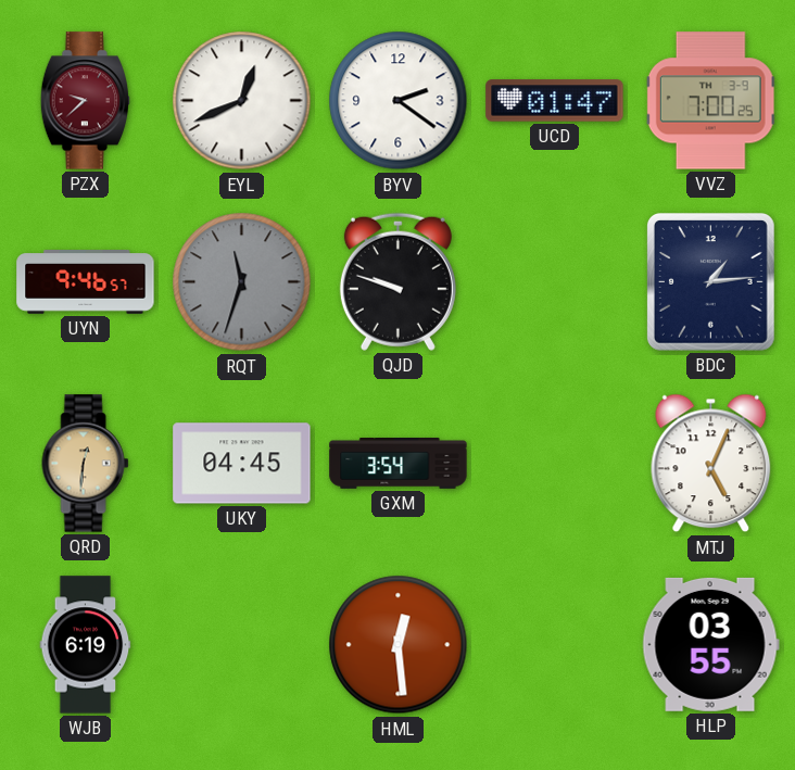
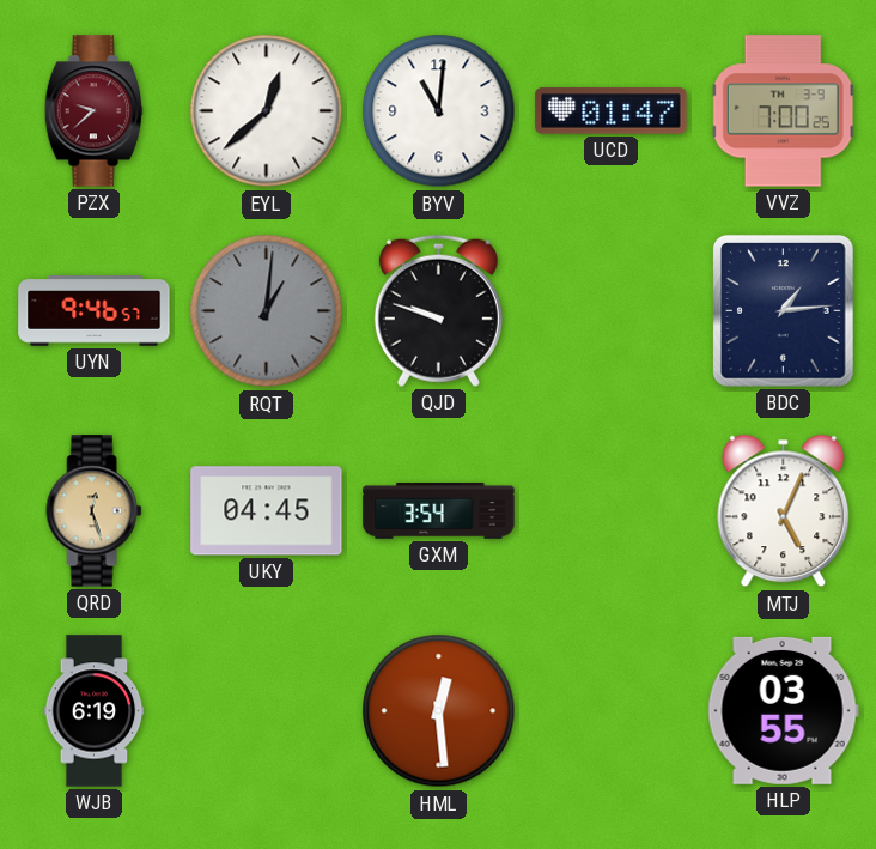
EYL: 12:41 -> 12:38
BYV: 2:21 -> 11:01
RQT: 11:33 -> 1:01
QRD: 12:31 -> 12:27
